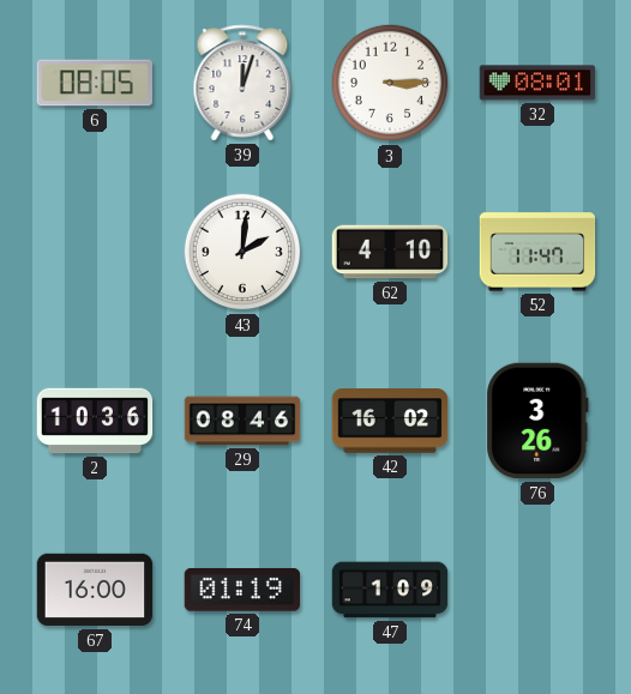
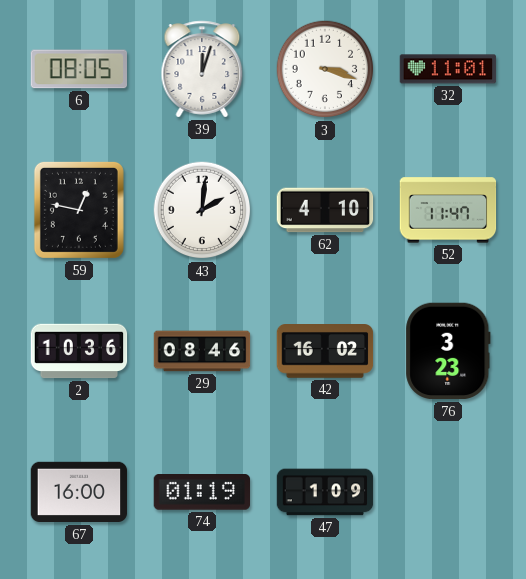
3: 3:15 -> 3:18
32: 08:01 -> 11:01
59: none -> 12:47
76: 3:26 -> 3:23
